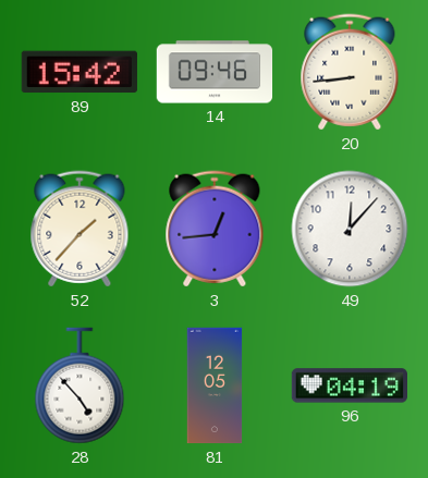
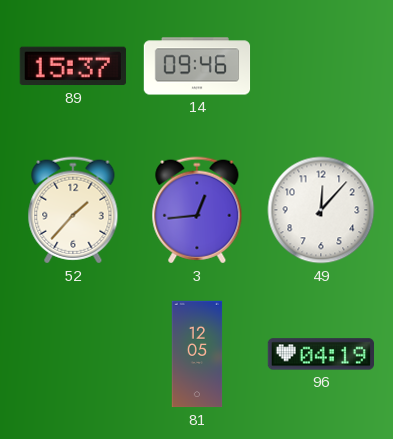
89: 15:42 -> 15:37
20: 8:44 -> none
28: 4:53 -> none
